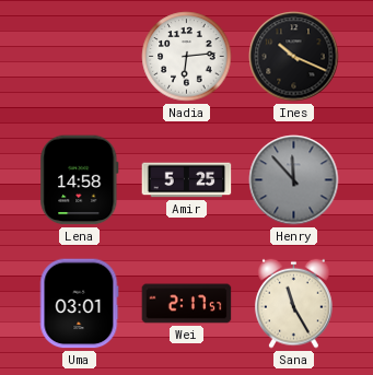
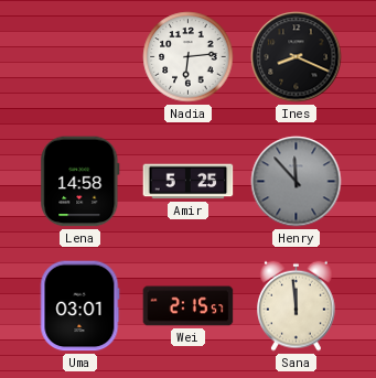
Ines: 10:19 -> 8:19
Wei: 2:17 -> 2:15
Sana: 11:25 -> 11:59
